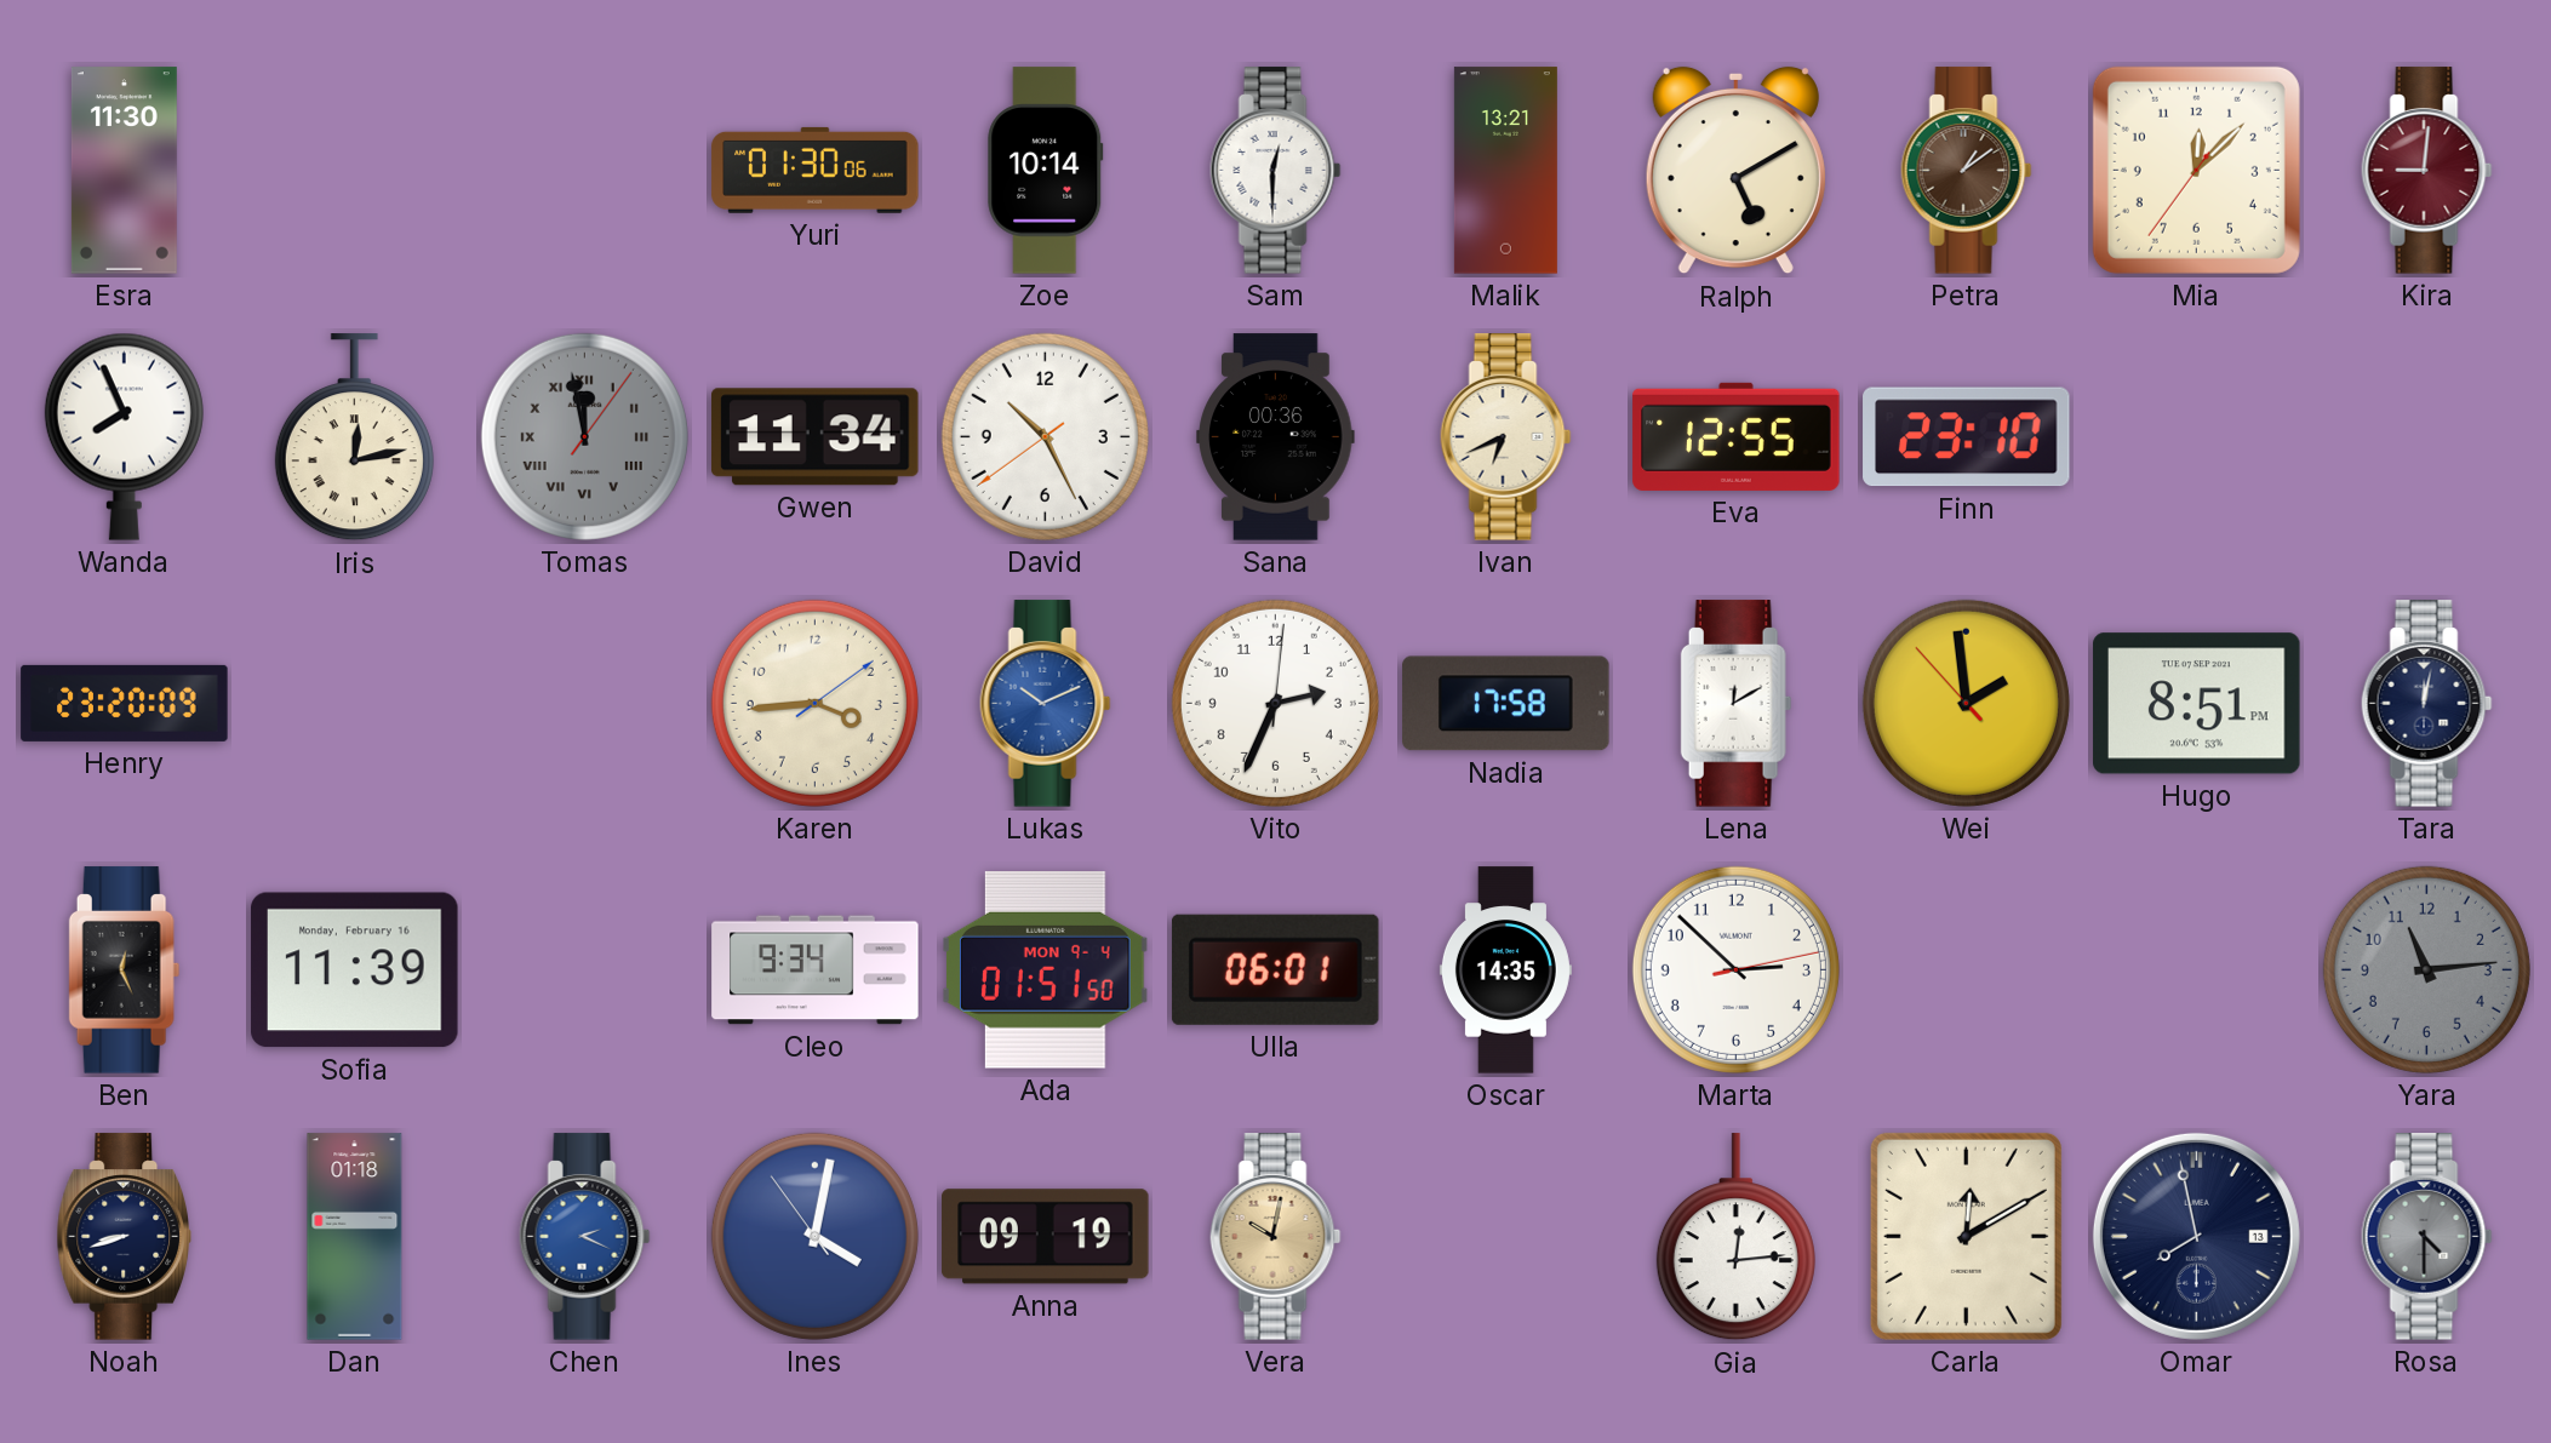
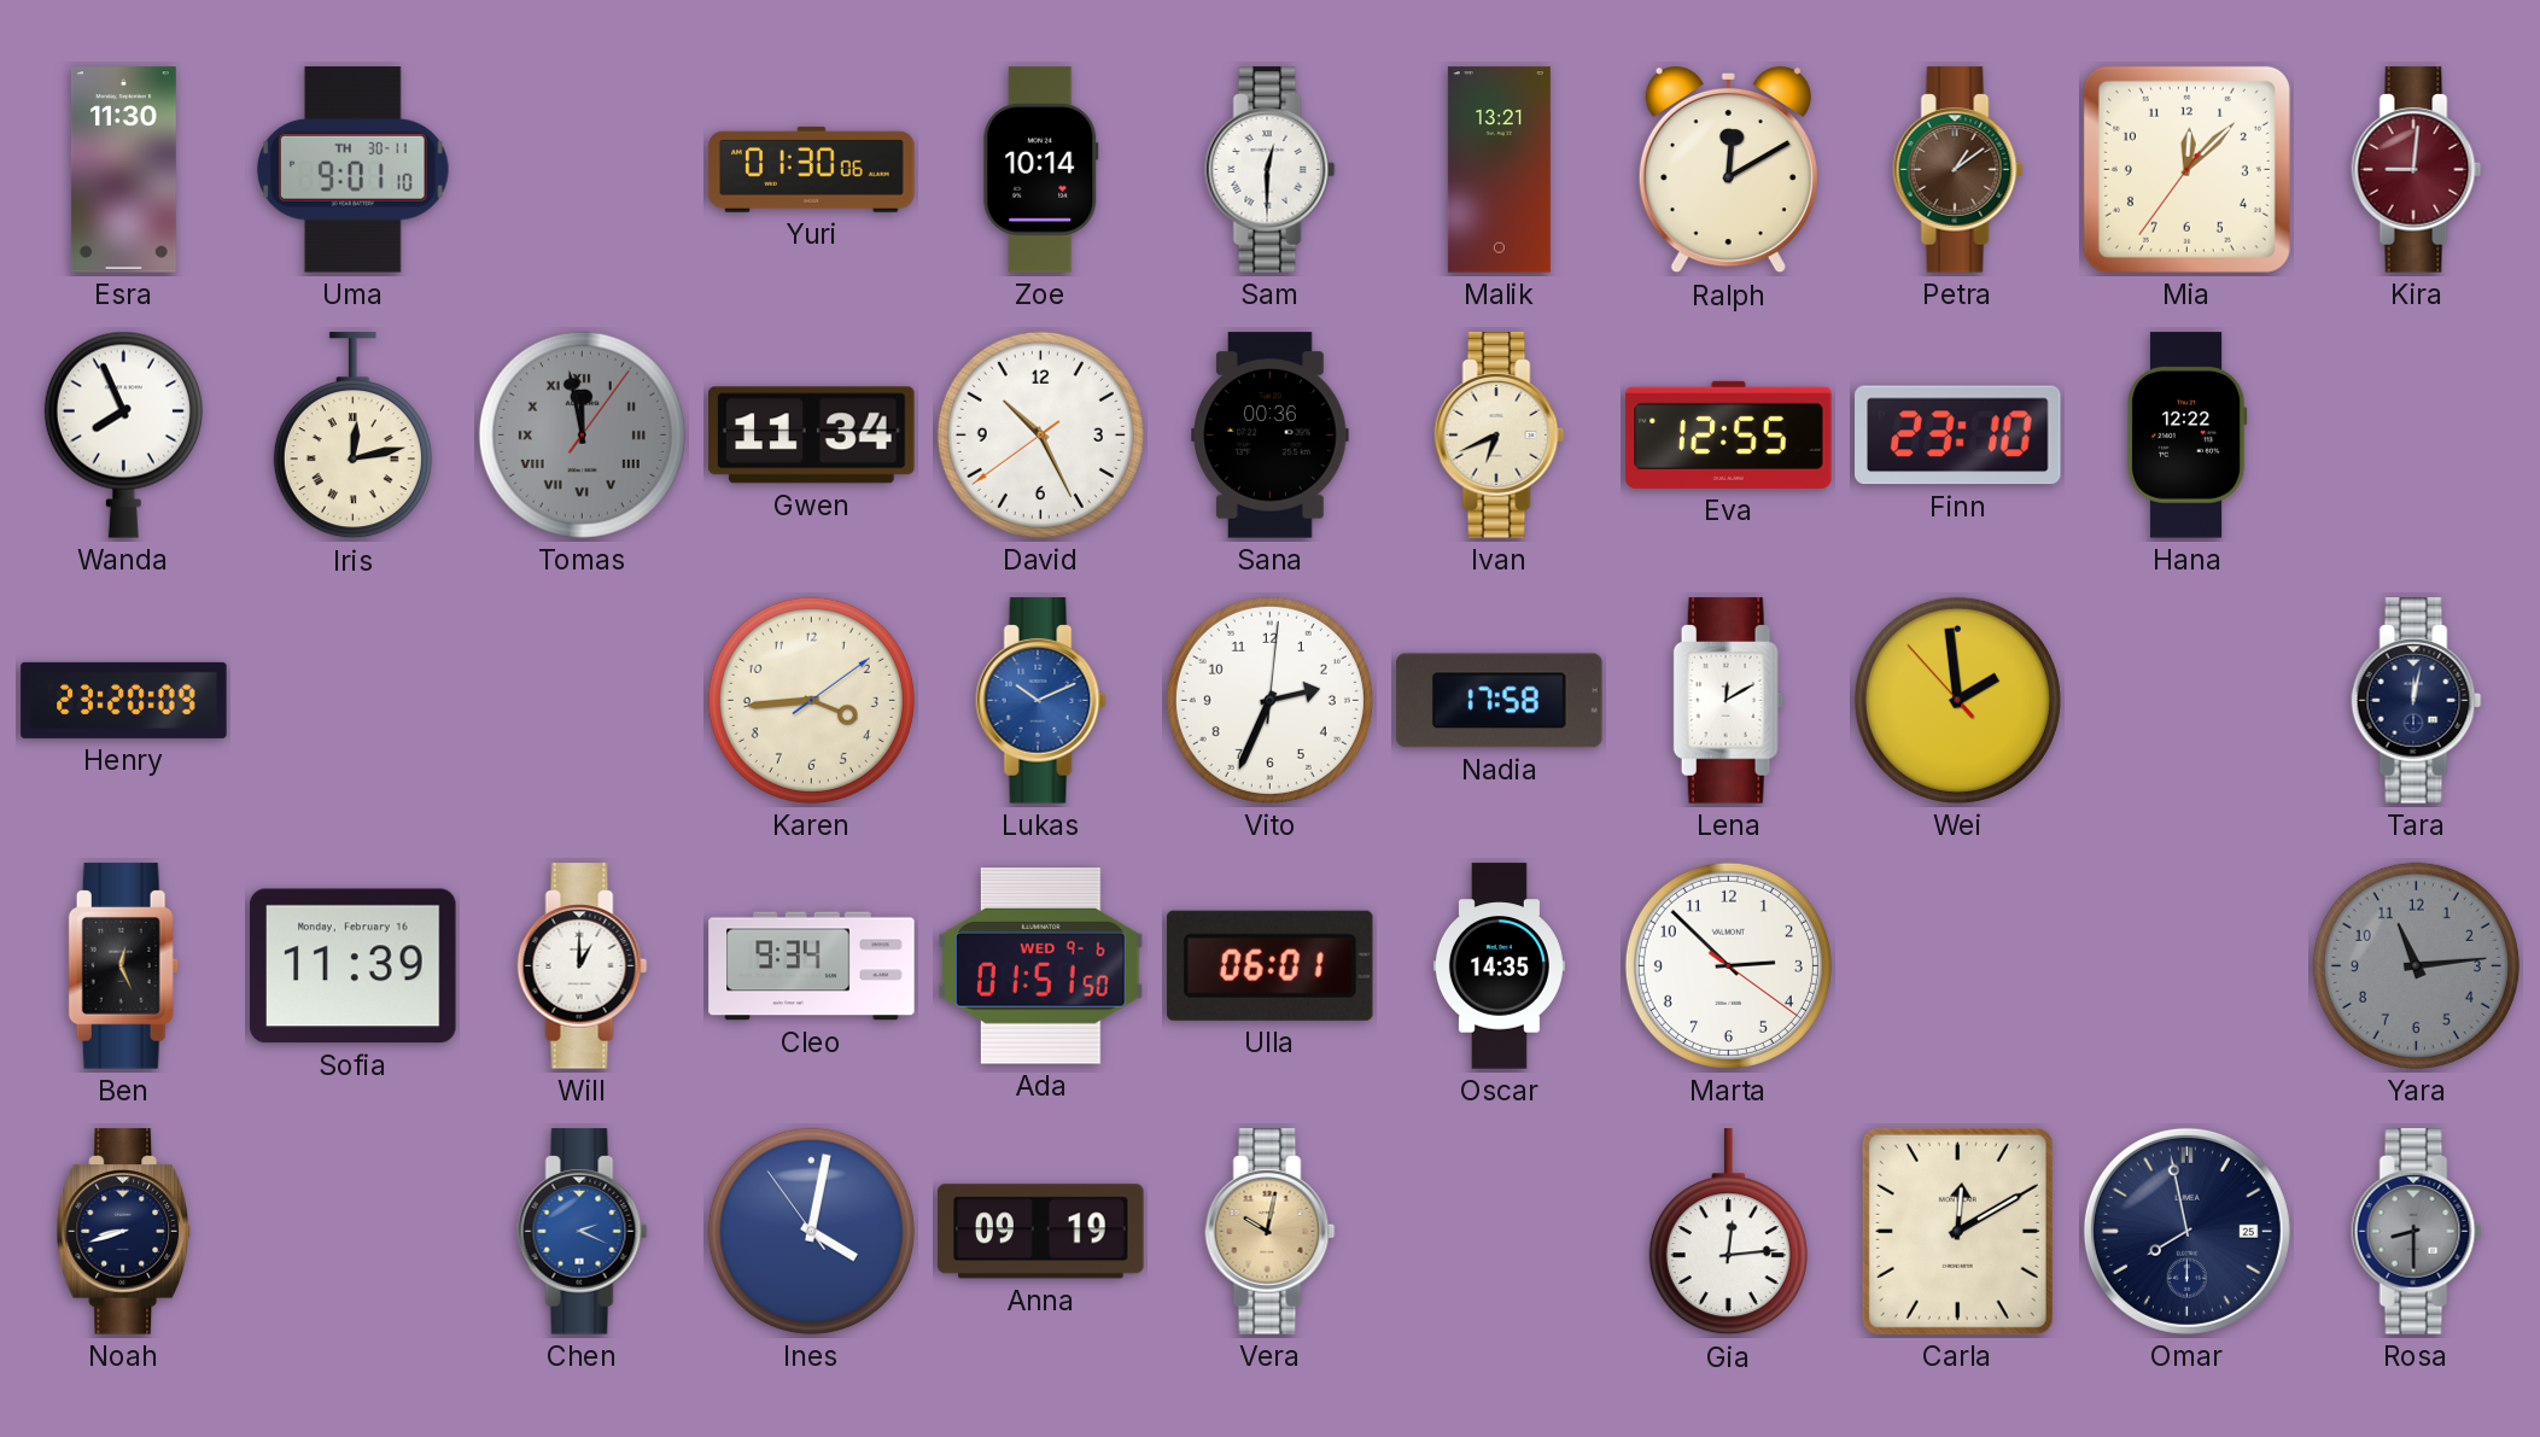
Uma: none -> 9:01
Ralph: 5:10 -> 12:10
Hana: none -> 12:22
Hugo: 8:51 -> none
Will: none -> 1:00
Ada date: MON 9-4 -> WED 9-6
Marta: 2:52:13 -> 2:52:21
Dan: 01:18 -> none
Omar date: 13 -> 25
Rosa: 4:30 -> 8:30
